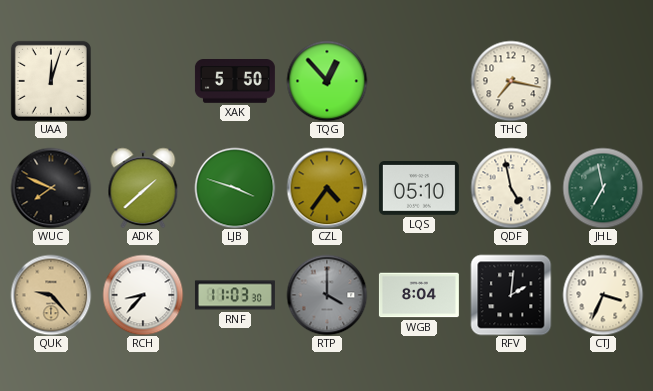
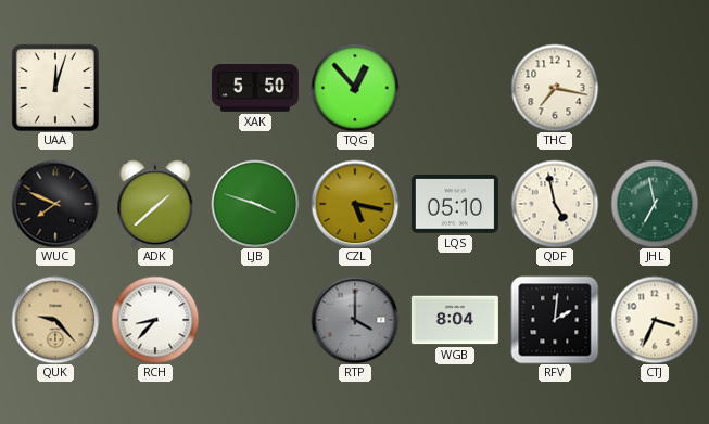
CZL: 4:36 -> 5:17
RNF: 11:03 -> none
